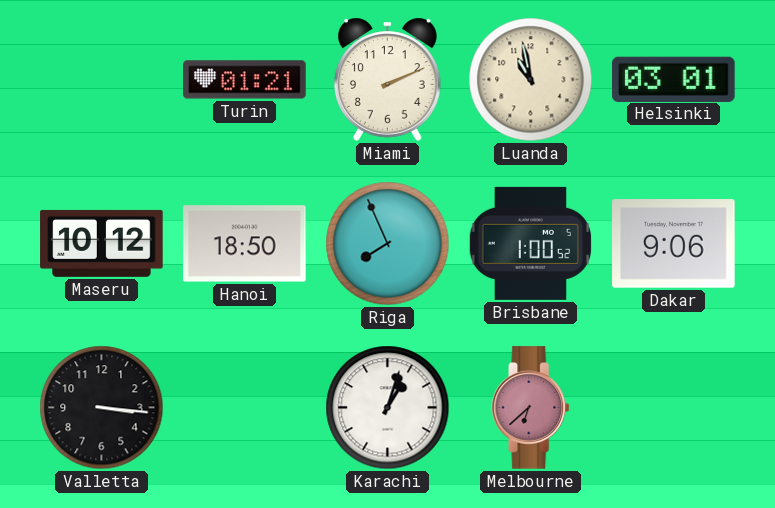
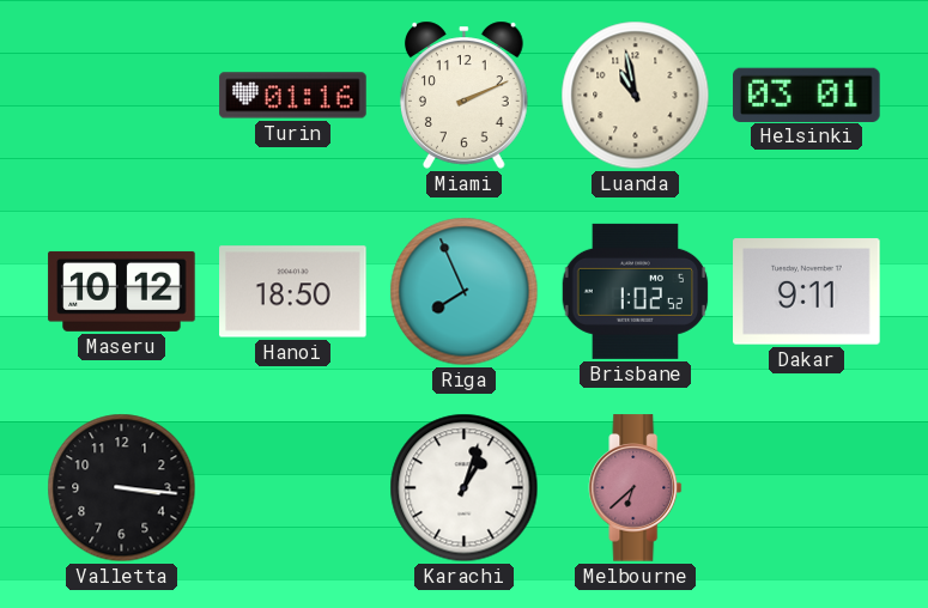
Turin: 01:21 -> 01:16
Brisbane: 1:00 -> 1:02
Dakar: 9:06 -> 9:11
